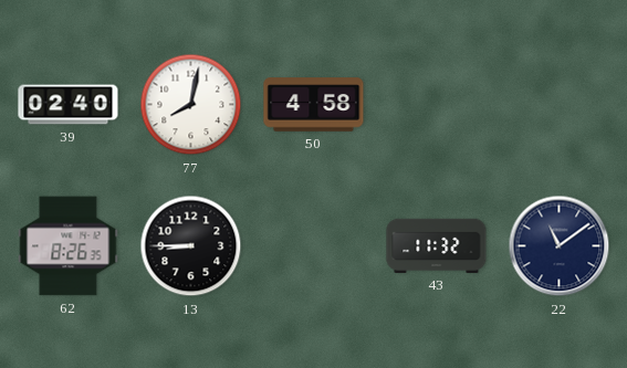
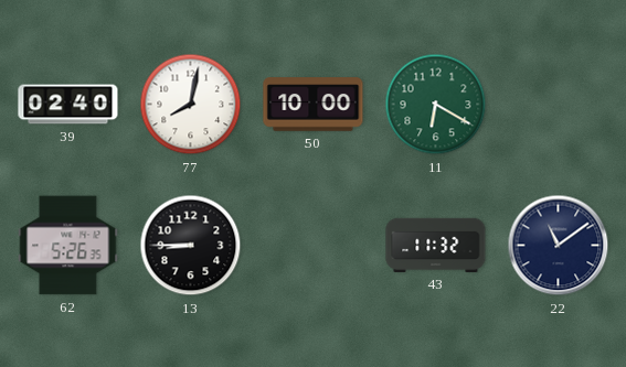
50: 4:58 -> 10:00
11: none -> 6:20
62: 8:26 -> 5:26
